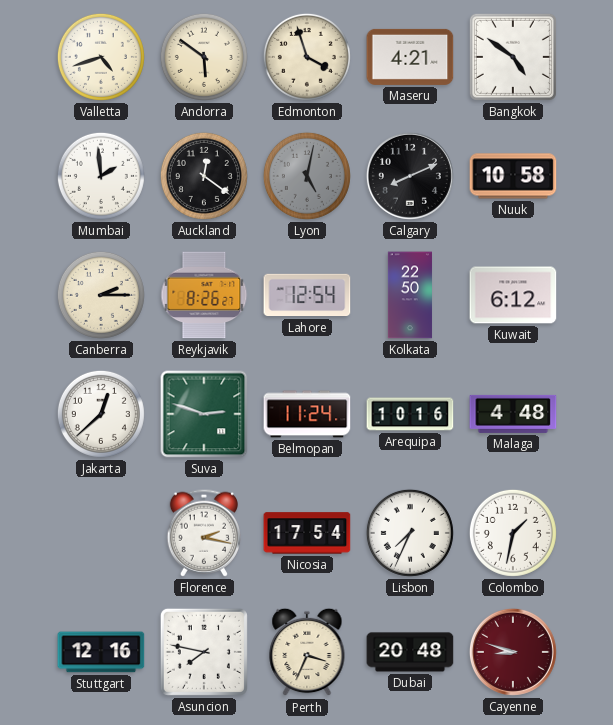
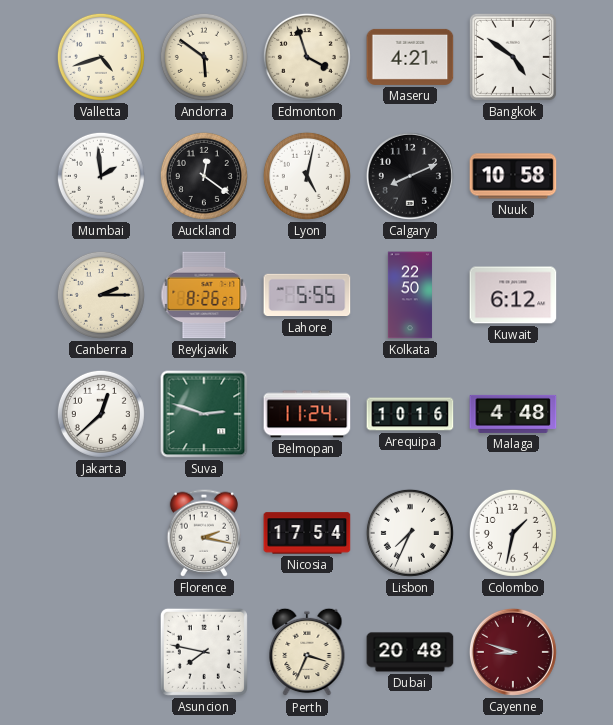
Lyon dial: grey -> white
Lahore: 12:54 -> 5:55
Stuttgart: 12:16 -> none
